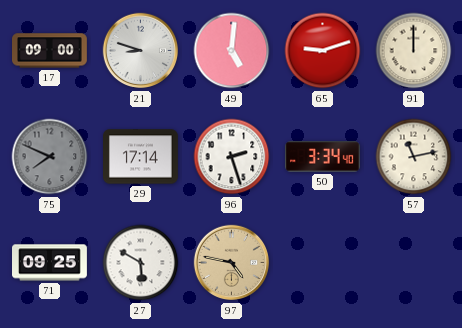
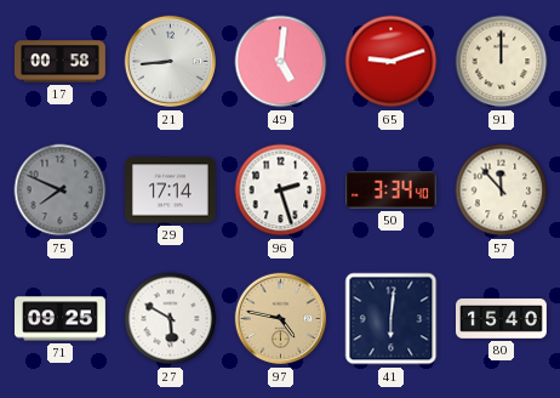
17: 09:00 -> 00:58
21: 8:48 -> 8:44
57: 11:13 -> 11:53
41: none -> 6:01
80: none -> 15:40
